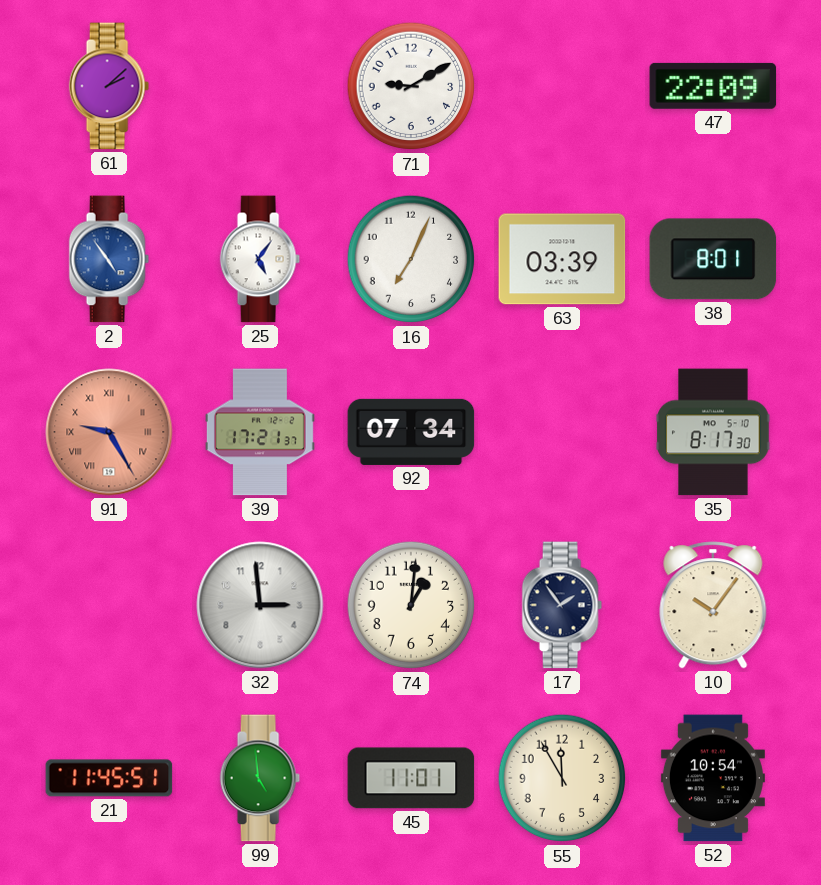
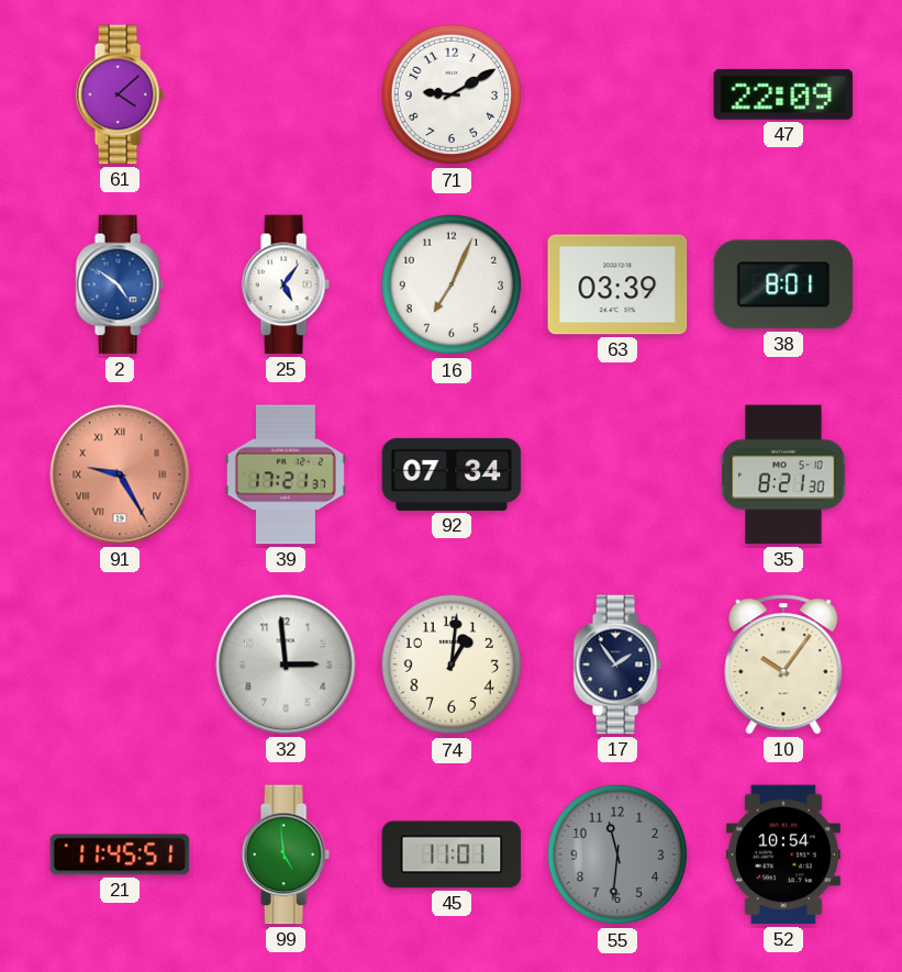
61: 2:08 -> 4:08
2: 4:54 -> 4:51
35: 8:17 -> 8:21
55: 11:55 -> 11:31
55 dial: cream -> grey
